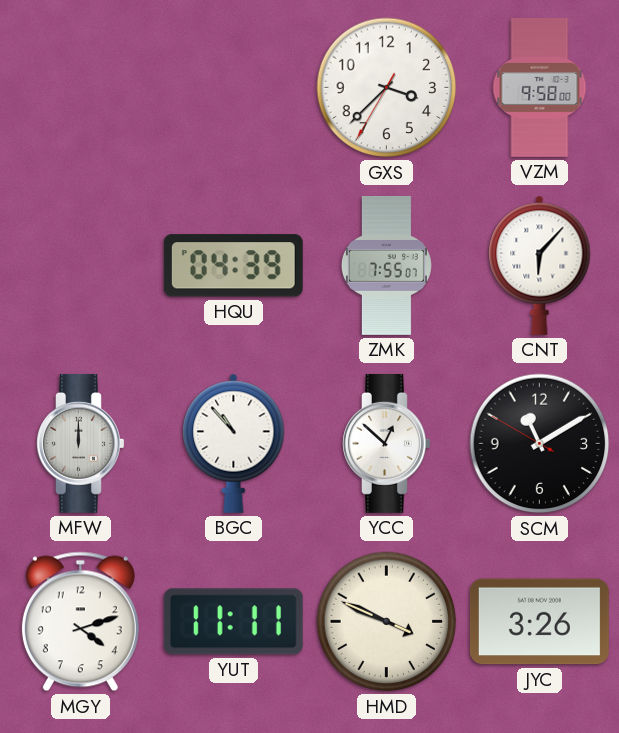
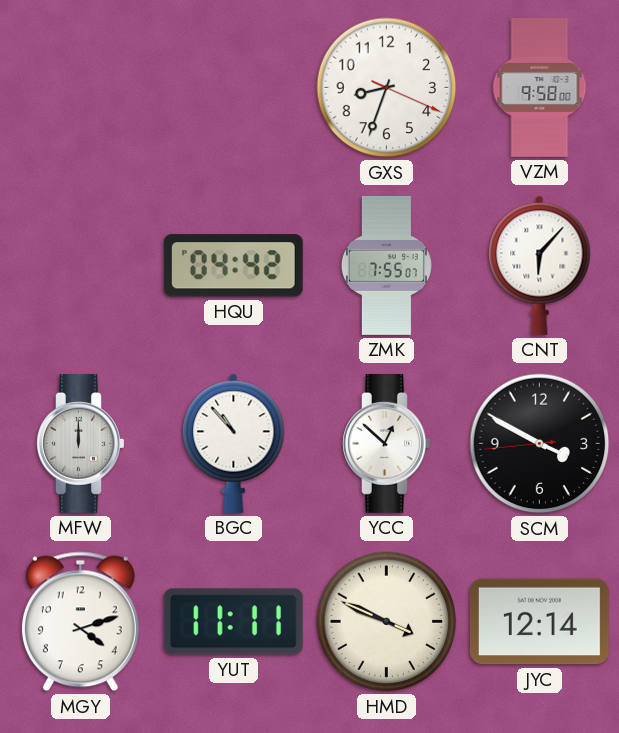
GXS: 3:37 -> 8:33
HQU: 04:39 -> 04:42
SCM: 11:09 -> 3:49
JYC: 3:26 -> 12:14
